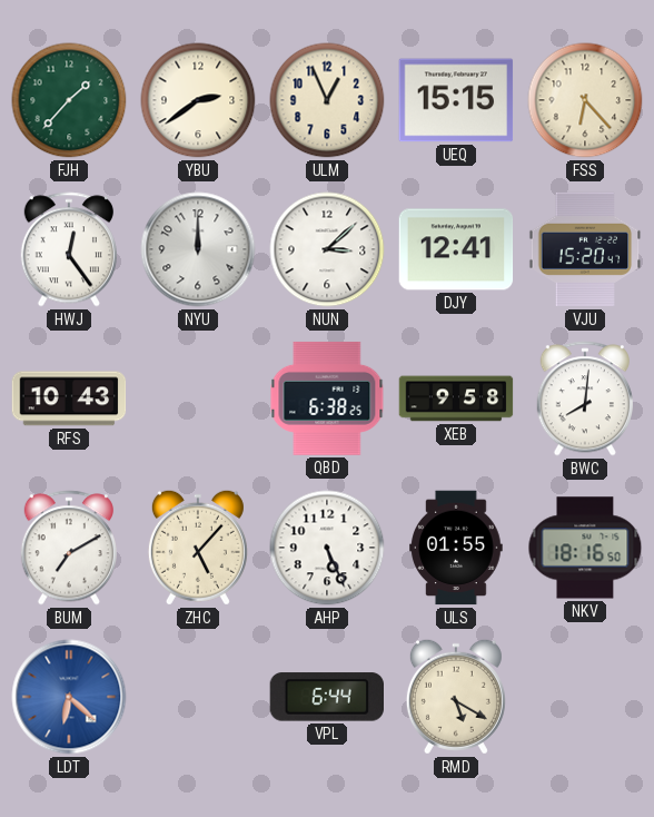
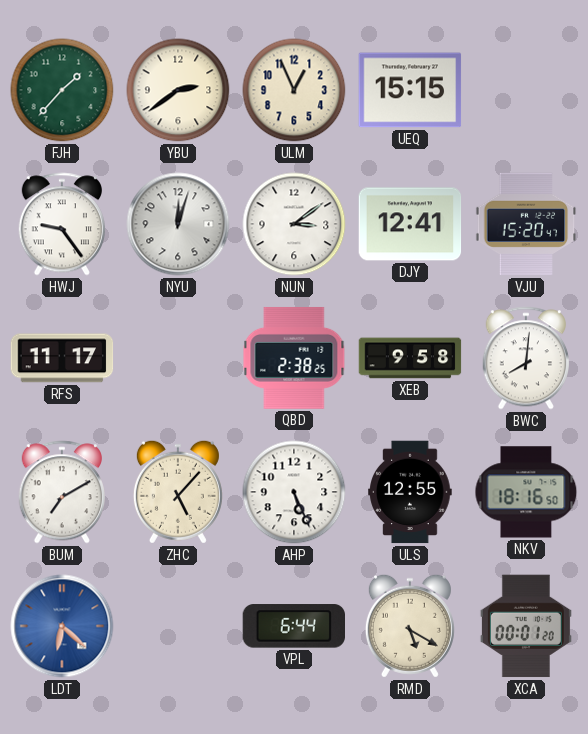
FSS: 6:23 -> none
HWJ: 12:24 -> 9:24
NYU: 12:00 -> 12:03
NUN: 3:08 -> 3:09
RFS: 10:43 -> 11:17
QBD: 6:38 -> 2:38
ULS: 01:55 -> 12:55
XCA: none -> 00:01
